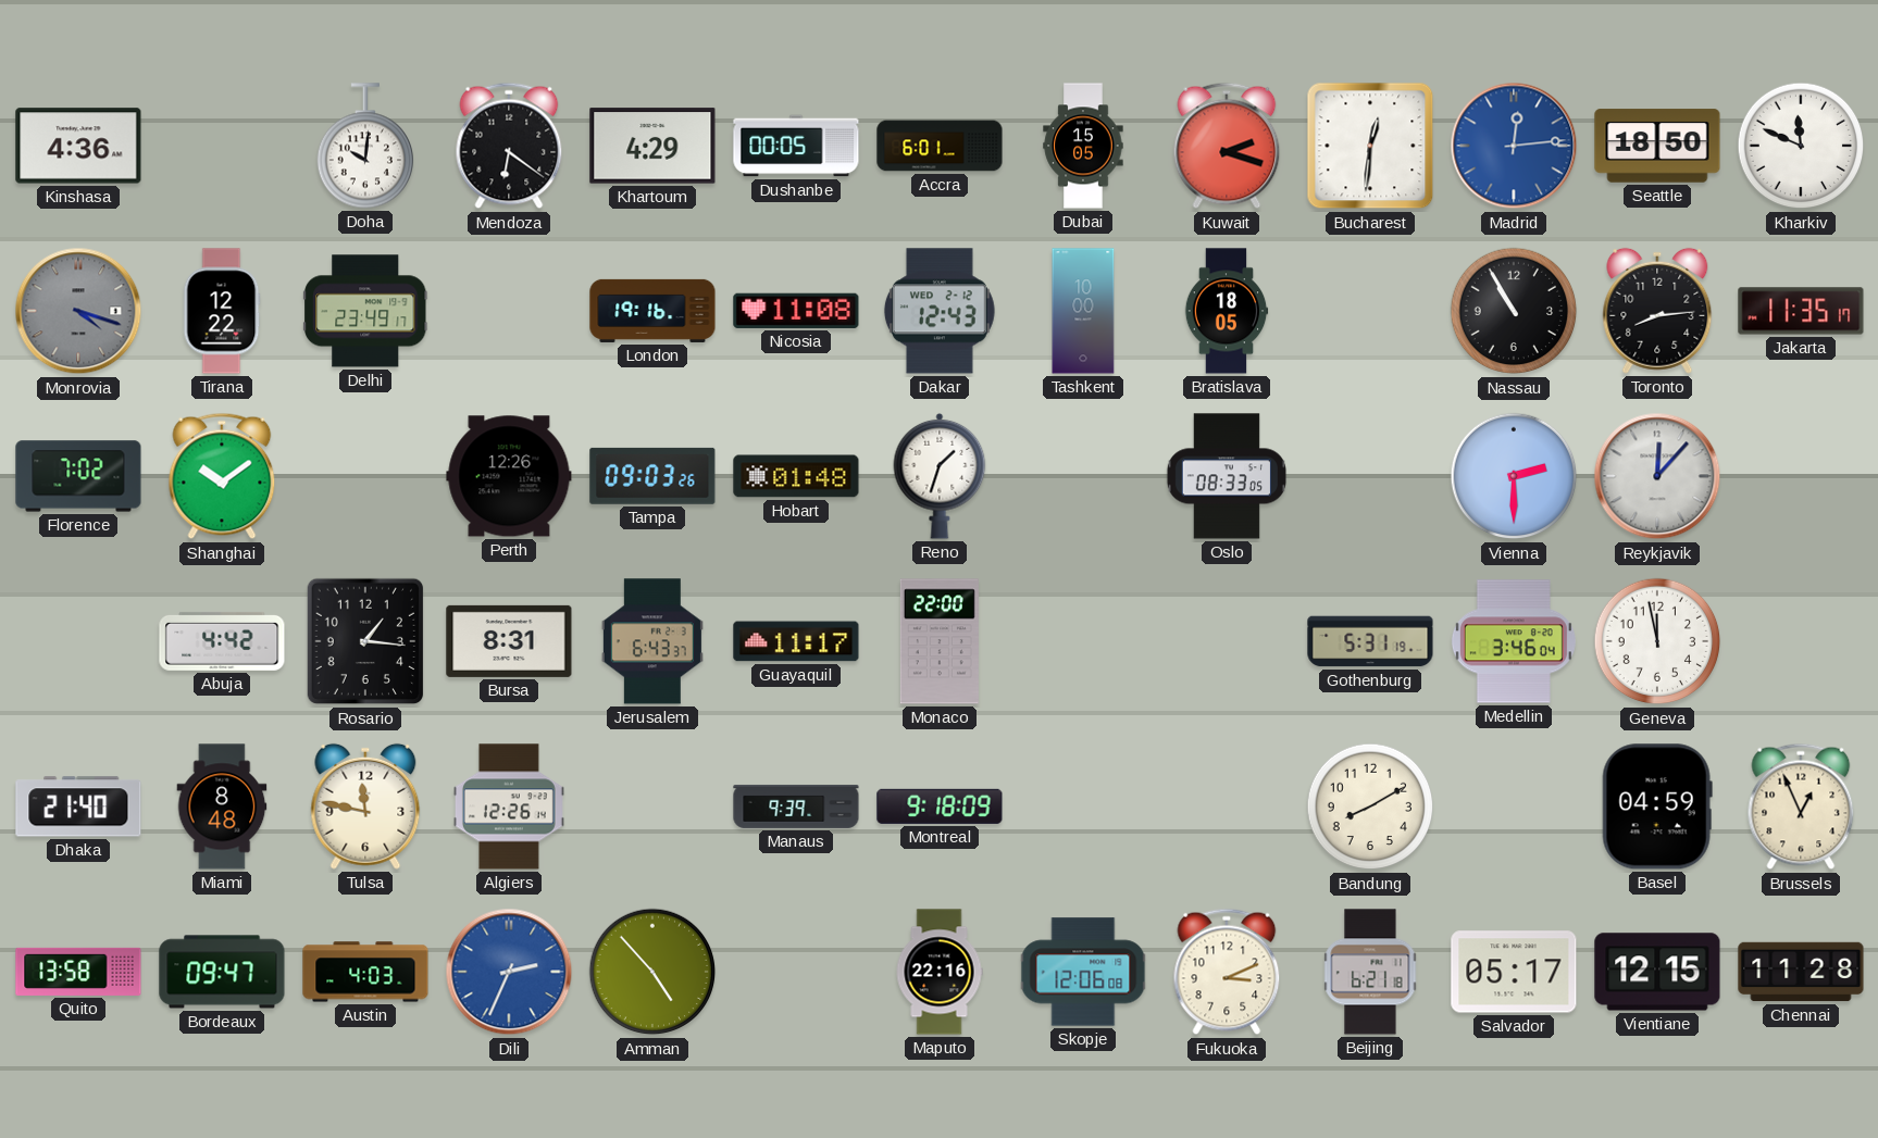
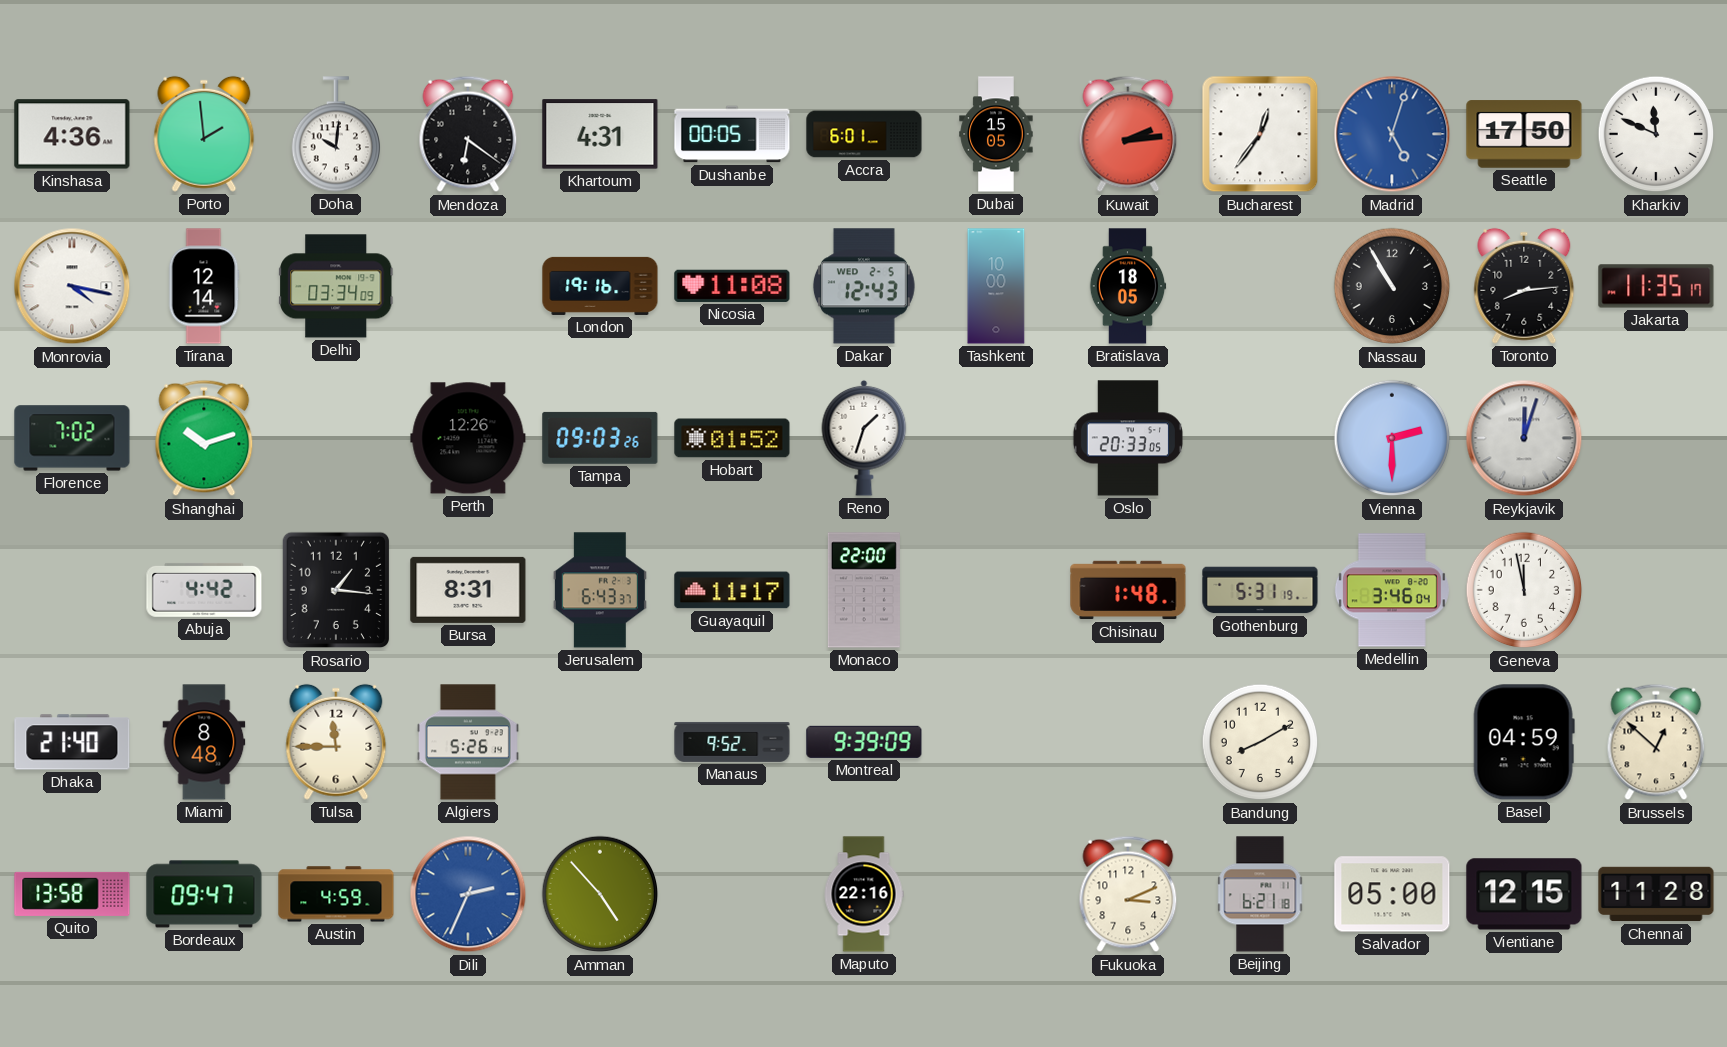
Porto: none -> 1:59
Khartoum: 4:29 -> 4:31
Kuwait: 2:18 -> 2:14
Bucharest: 12:31 -> 12:36
Madrid: 12:14 -> 5:03
Seattle: 18:50 -> 17:50
Monrovia: 4:18 -> 4:17
Monrovia dial: grey -> white
Tirana: 12:22 -> 12:14
Delhi: 23:49 -> 03:34
Dakar date: WED 2-12 -> WED 2-5
Shanghai: 10:09 -> 10:12
Hobart: 01:48 -> 01:52
Oslo: 08:33 -> 20:33
Reykjavik: 12:07 -> 12:03
Chisinau: none -> 1:48
Tulsa: 11:47 -> 11:45
Algiers: 12:26 -> 5:26
Manaus: 9:39 -> 9:52
Montreal: 9:18 -> 9:39
Brussels: 12:56 -> 12:52
Austin: 4:03 -> 4:59
Skopje: 12:06 -> none
Salvador: 05:17 -> 05:00
